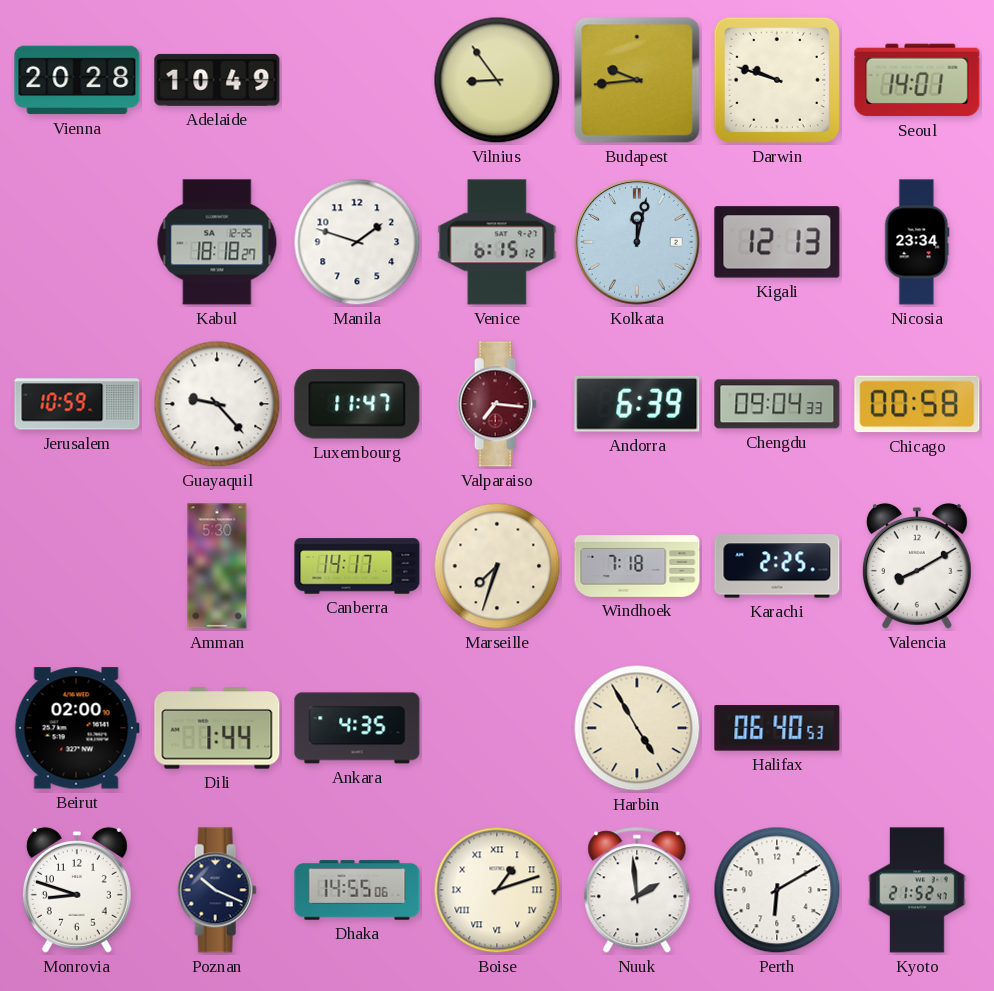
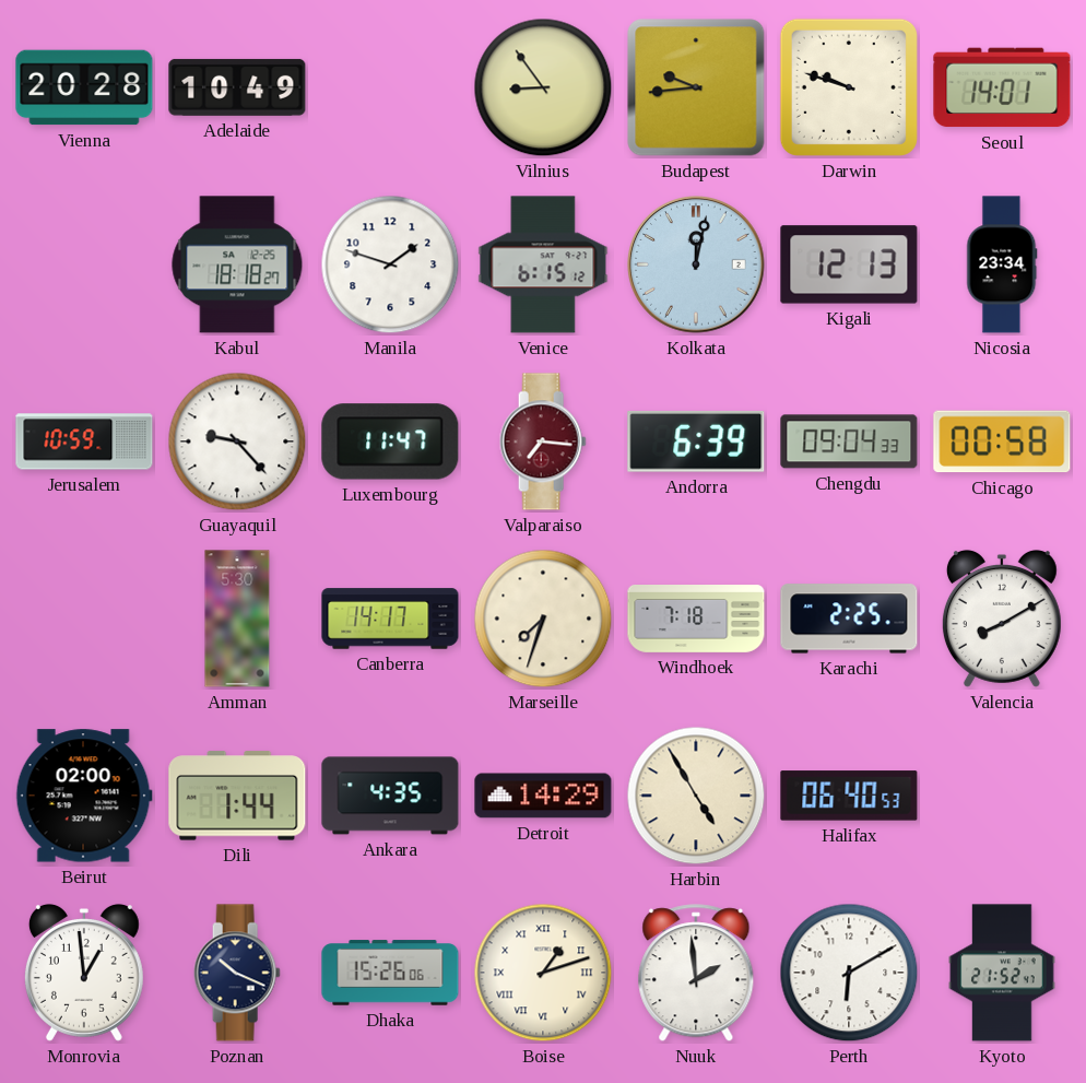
Detroit: none -> 14:29
Monrovia: 8:48 -> 12:59
Dhaka: 14:55 -> 15:26
